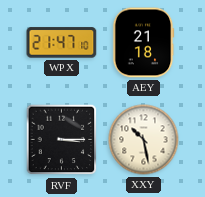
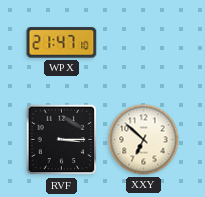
AEY: 21:18 -> none
XXY: 10:28 -> 6:52
